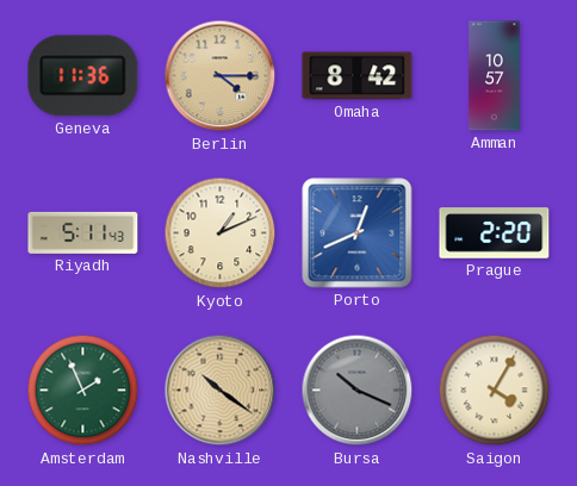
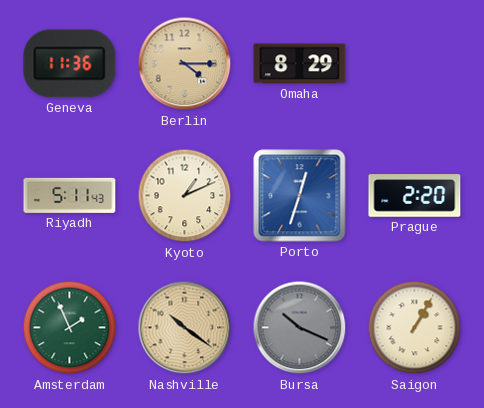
Omaha: 8:42 -> 8:29
Amman: 10:57 -> none
Porto: 12:41 -> 12:33
Saigon: 4:05 -> 1:05
